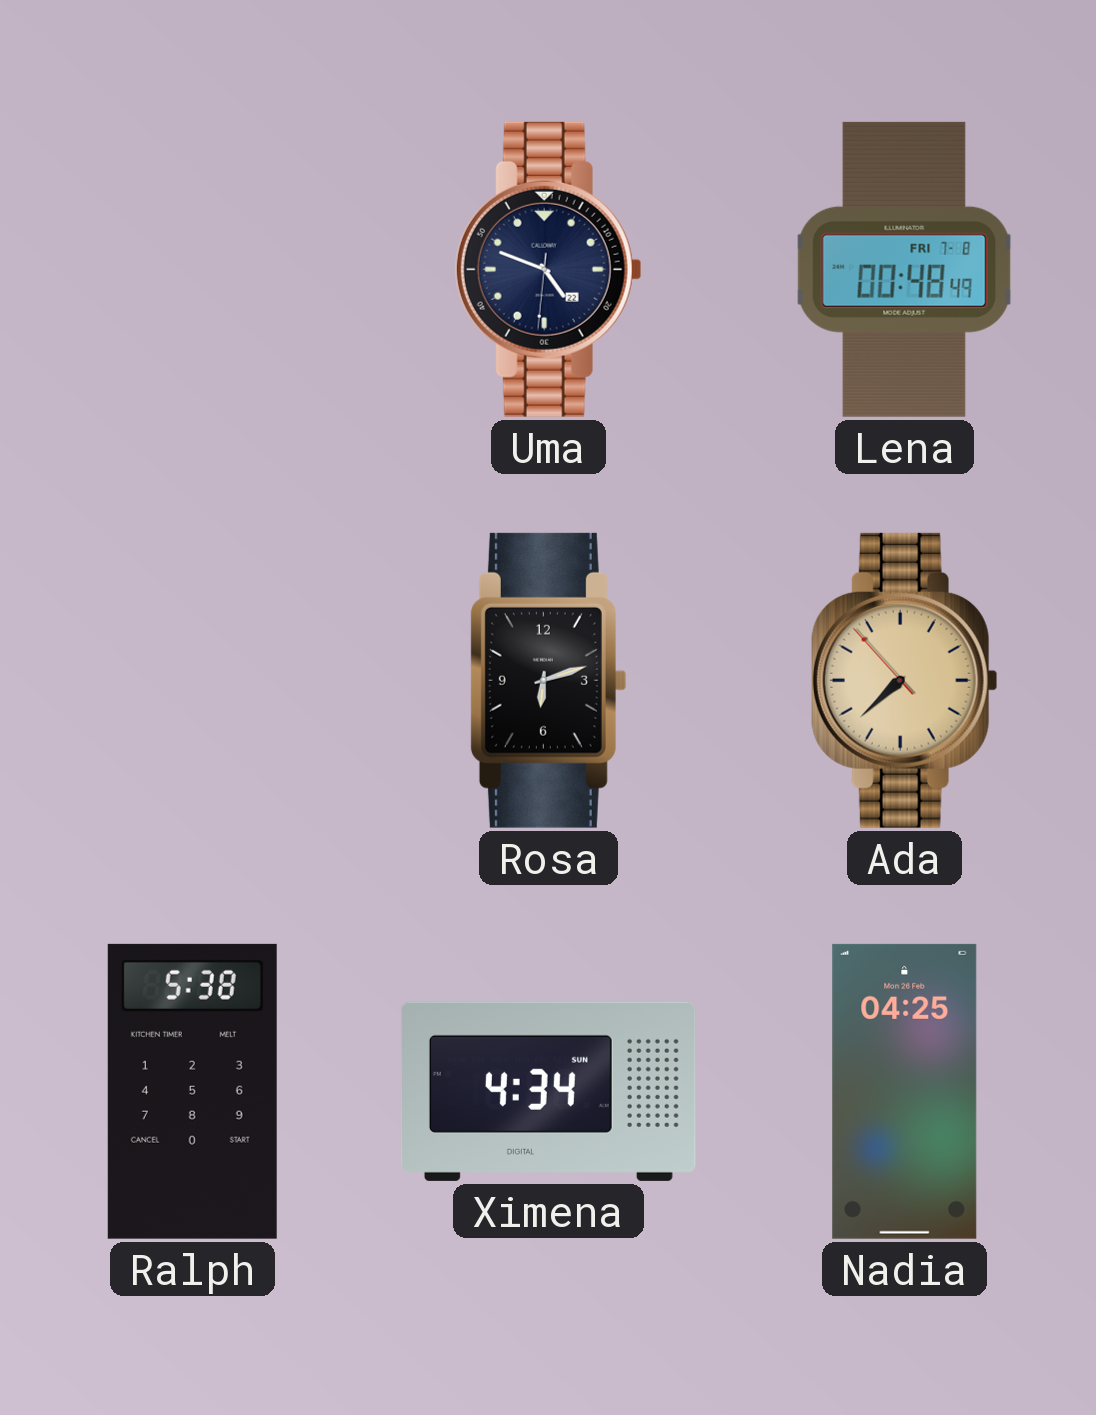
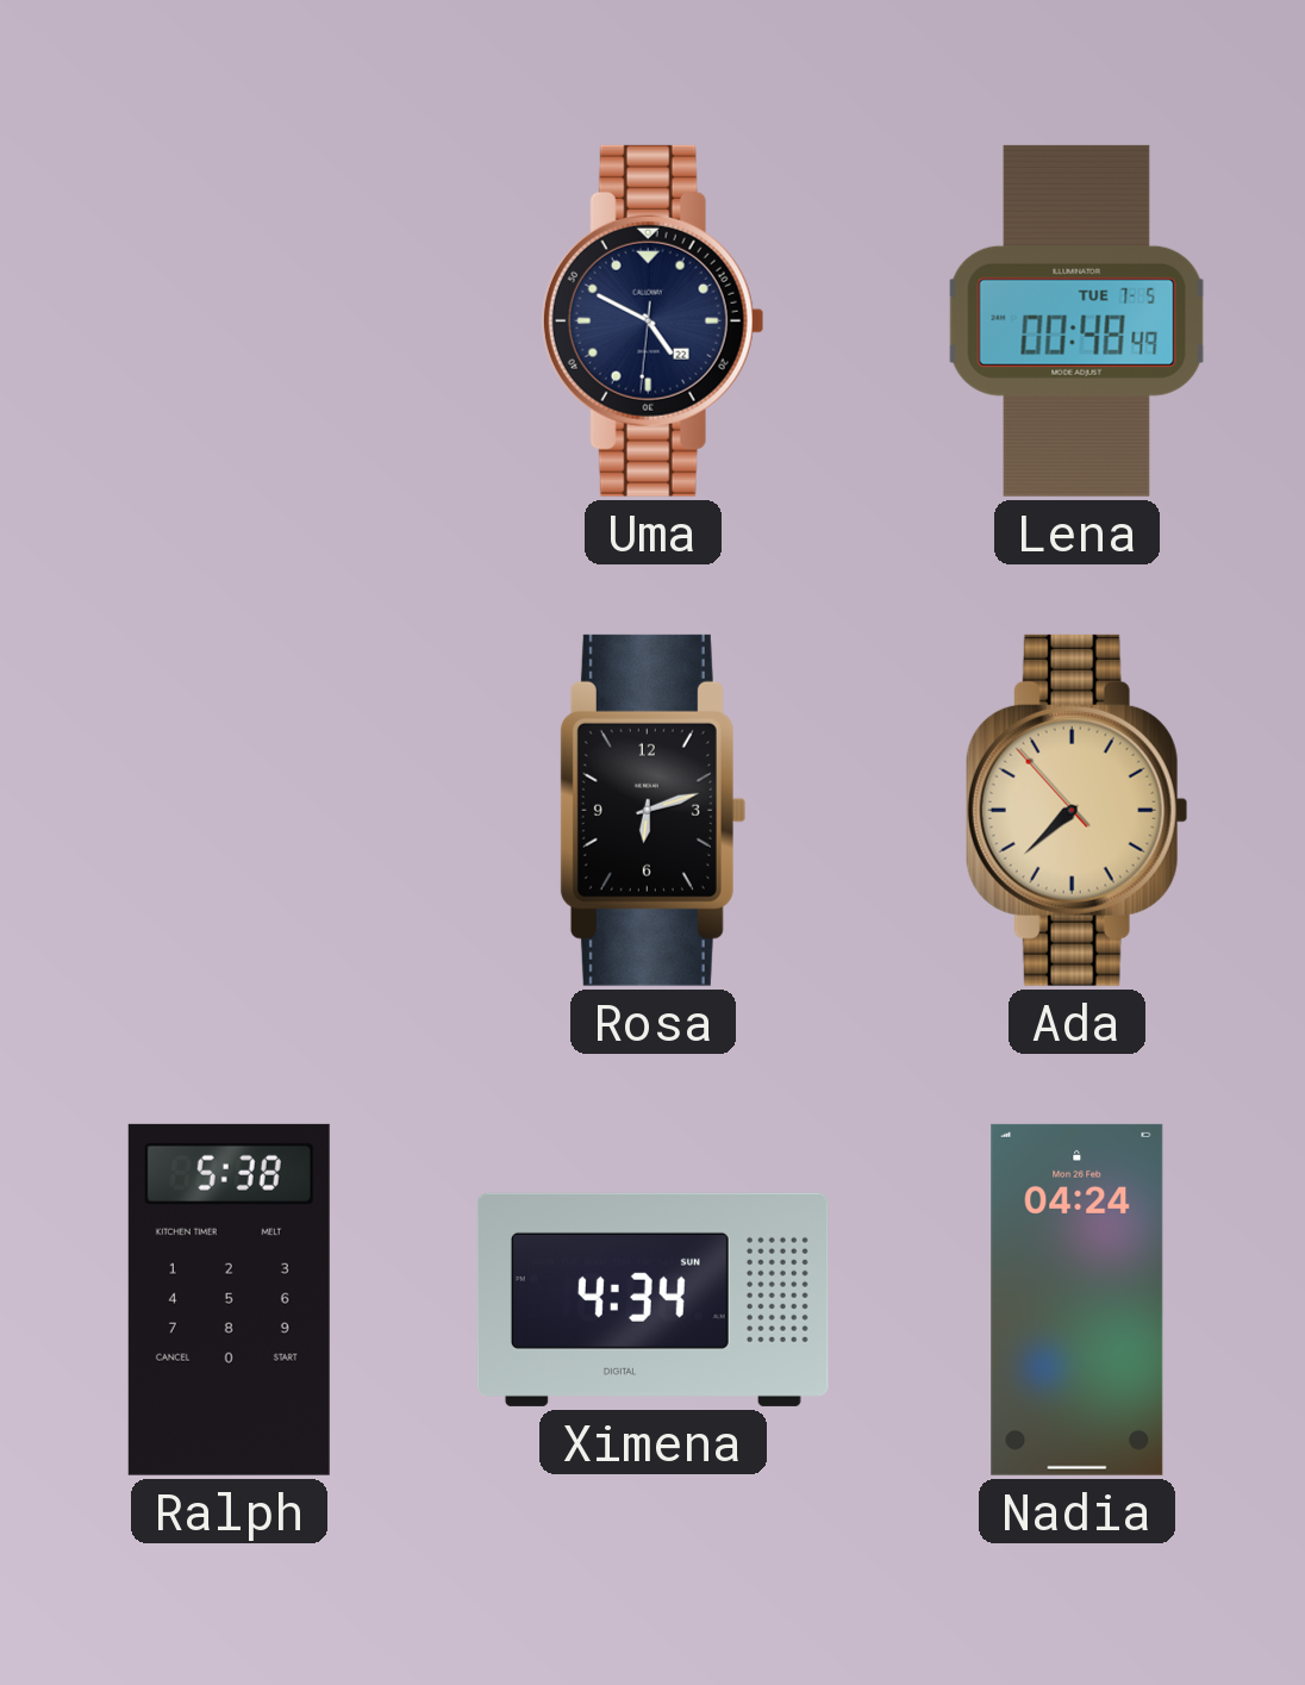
Uma: 4:48 -> 4:49
Lena date: FRI 7-8 -> TUE 7-5
Nadia: 04:25 -> 04:24
